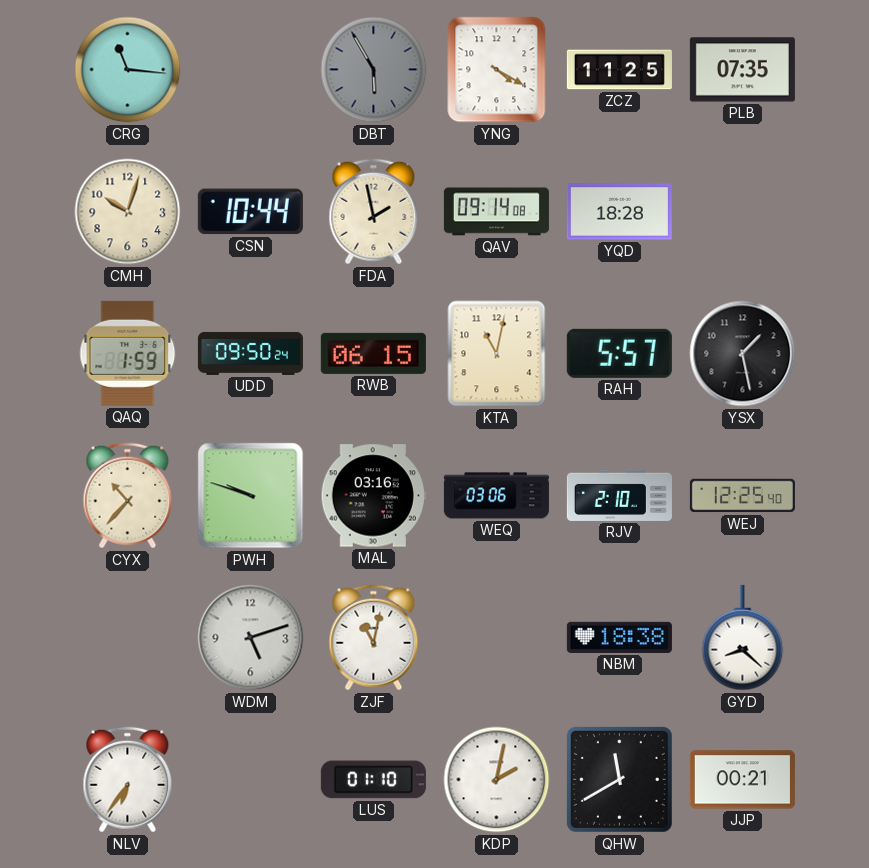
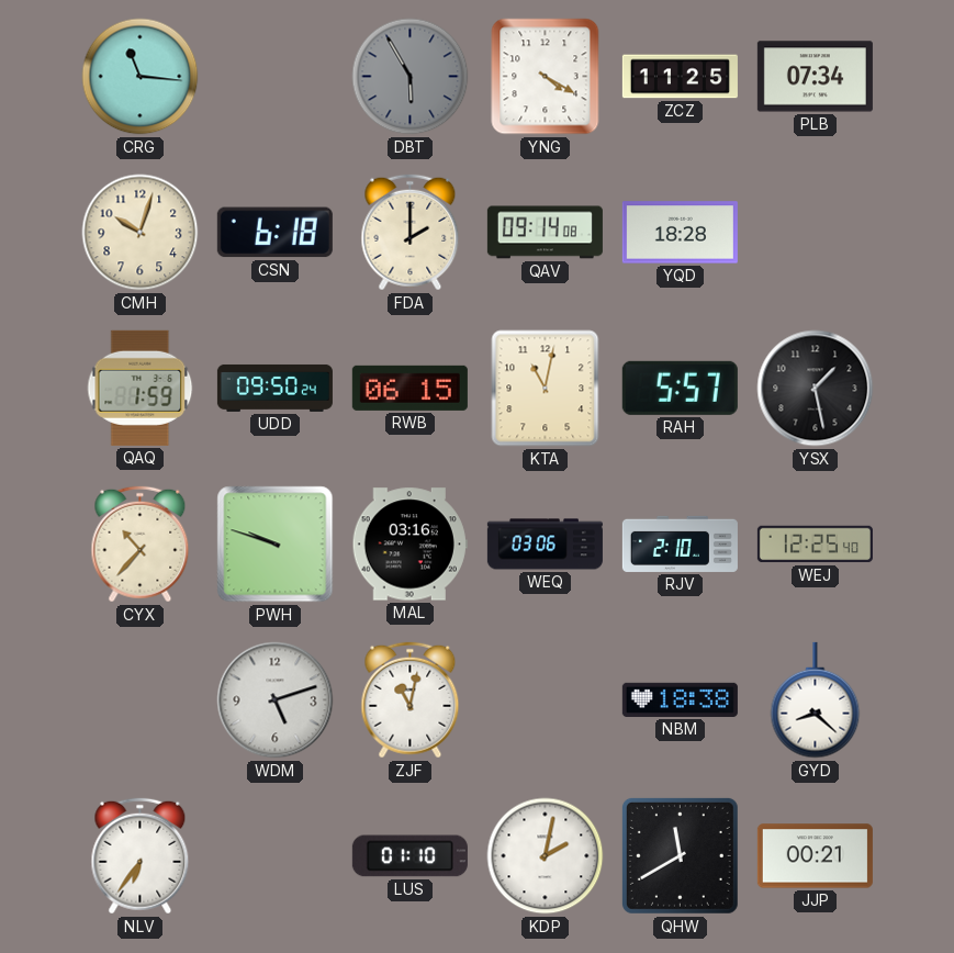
PLB: 07:35 -> 07:34
CSN: 10:44 -> 6:18
FDA: 1:58 -> 2:00
